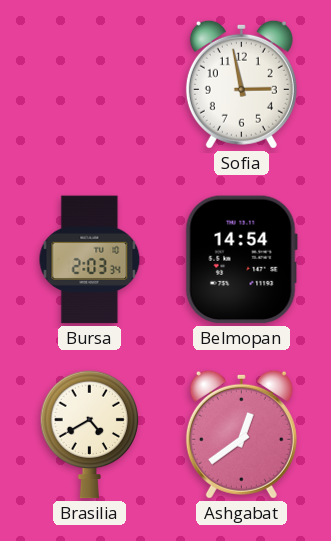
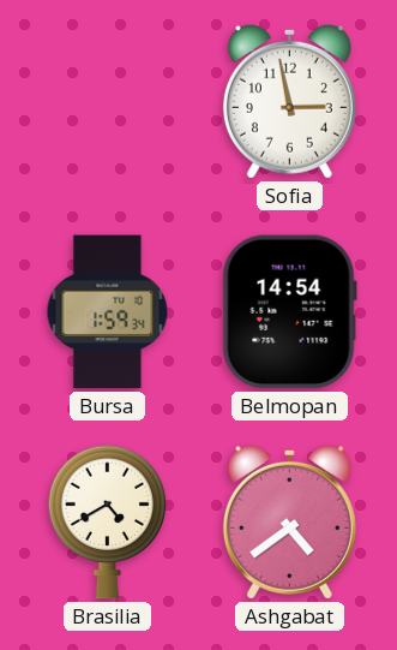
Bursa: 2:03 -> 1:59
Ashgabat: 12:39 -> 4:39
